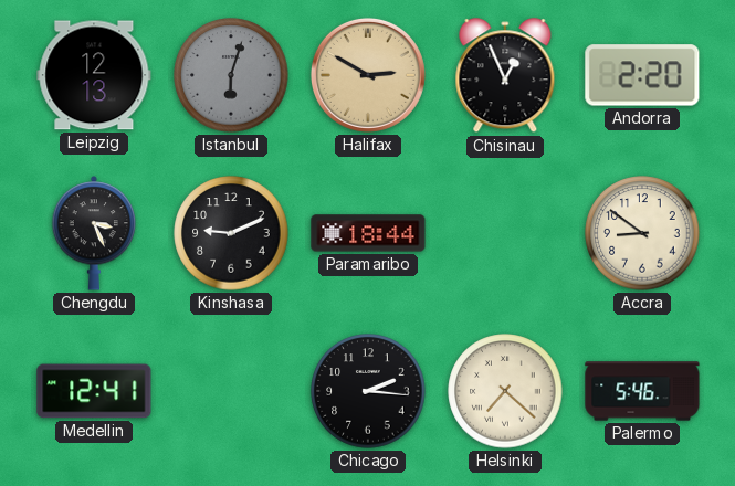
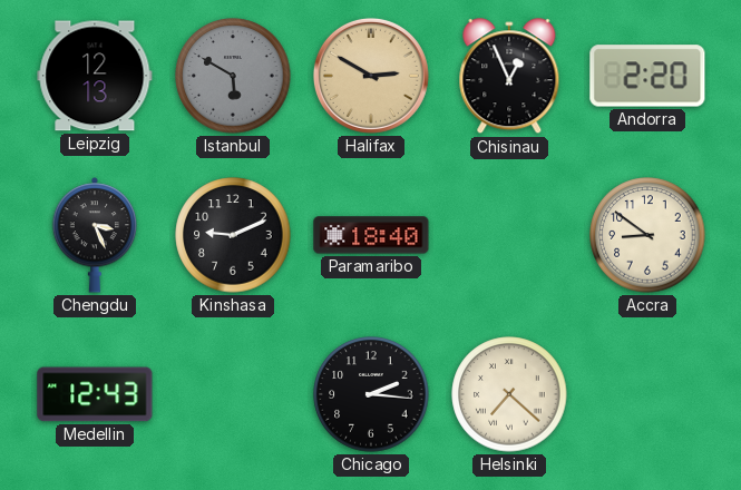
Istanbul: 6:03 -> 5:50
Paramaribo: 18:44 -> 18:40
Medellin: 12:41 -> 12:43
Palermo: 5:46 -> none
